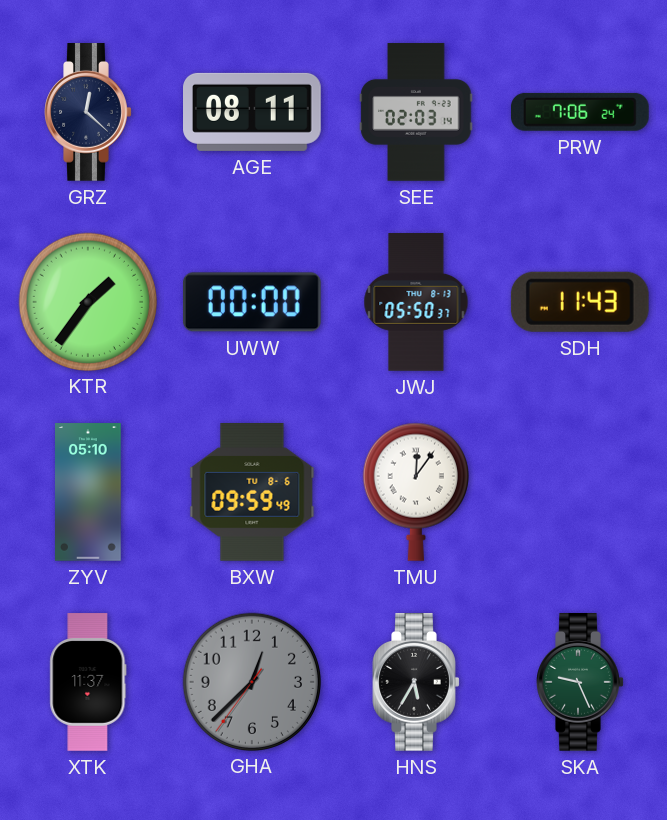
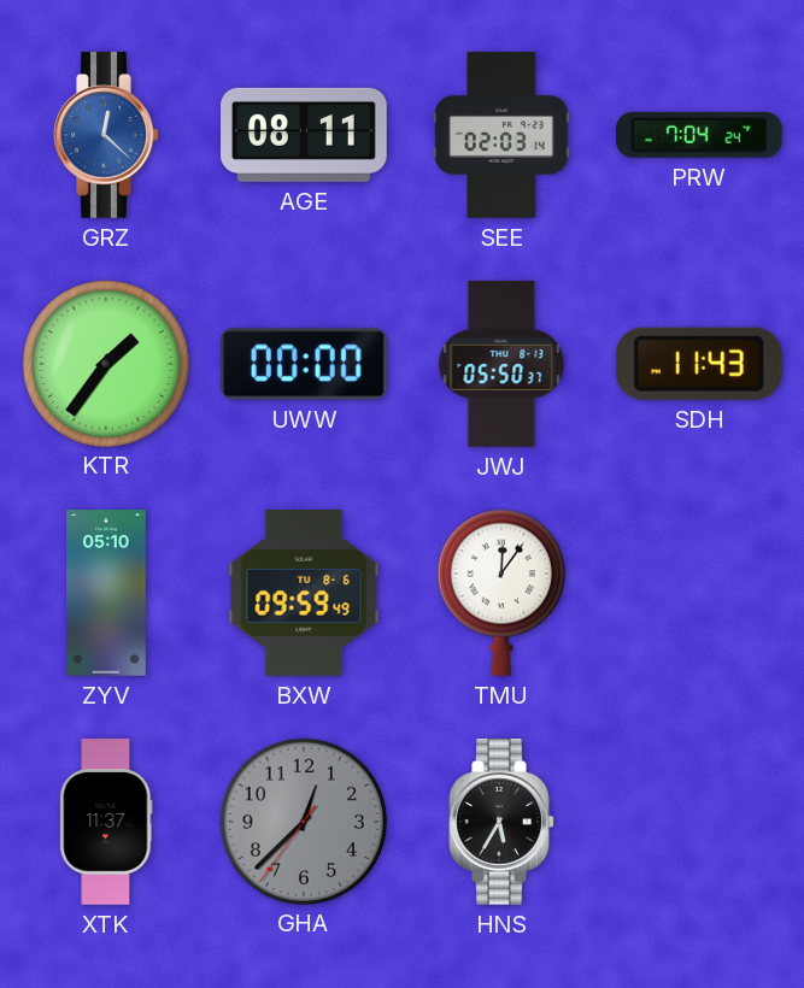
GRZ dial: navy -> blue
PRW: 7:06 -> 7:04
SKA: 9:26 -> none
